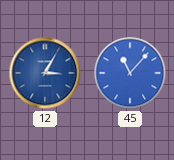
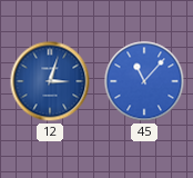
12: 3:05 -> 3:03
